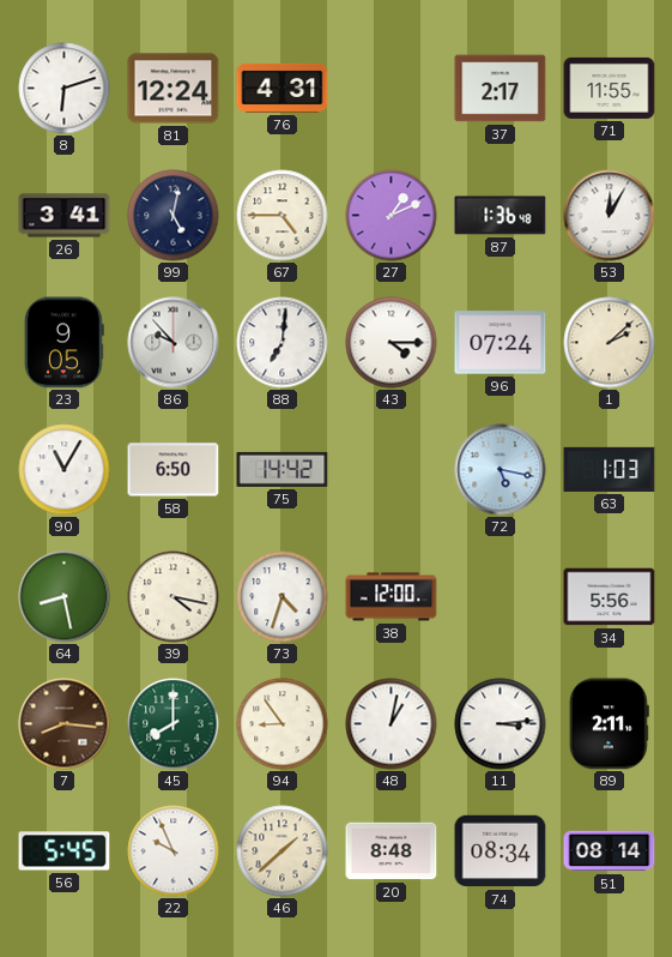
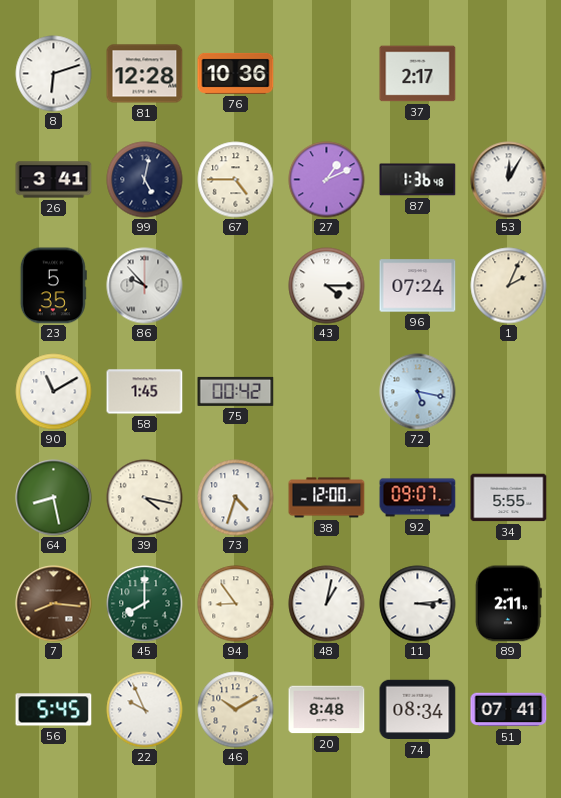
81: 12:24 -> 12:28
76: 4:31 -> 10:36
71: 11:55 -> none
23: 9:05 -> 5:35
88: 7:01 -> none
1: 2:08 -> 2:04
90: 11:05 -> 11:10
58: 6:50 -> 1:45
75: 14:42 -> 00:42
63: 1:03 -> none
92: none -> 09:07
34: 5:56 -> 5:55
46: 1:38 -> 10:10
51: 08:14 -> 07:41
